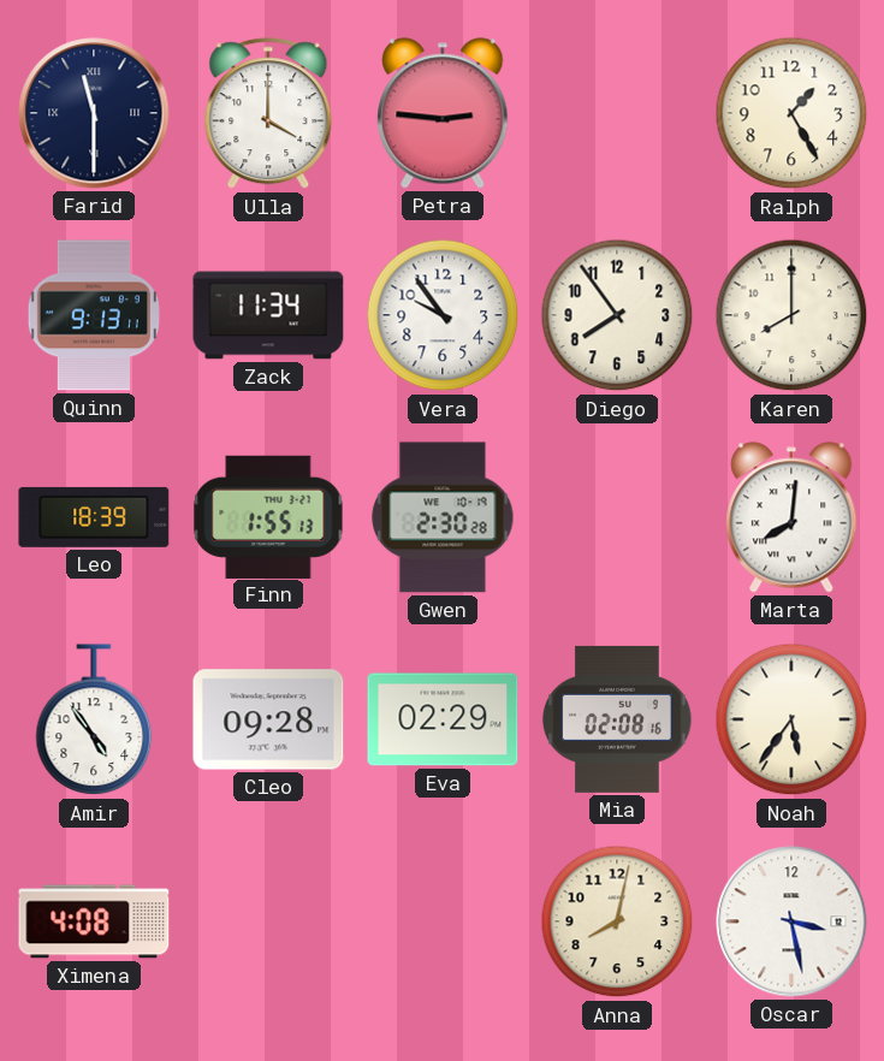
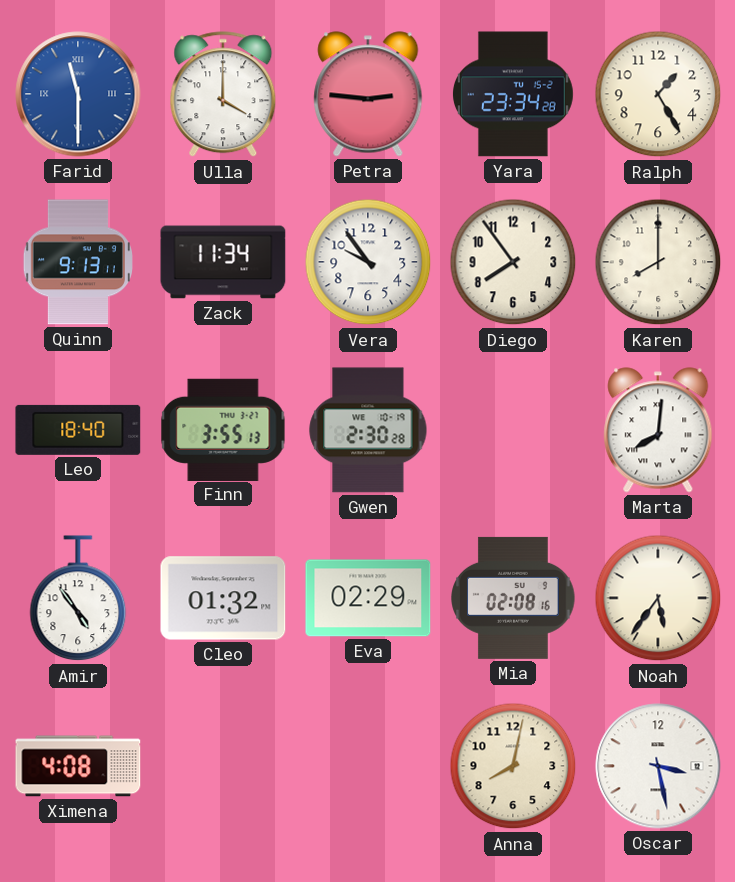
Farid dial: navy -> blue
Yara: none -> 23:34
Leo: 18:39 -> 18:40
Finn: 1:55 -> 3:55
Cleo: 09:28 -> 01:32
